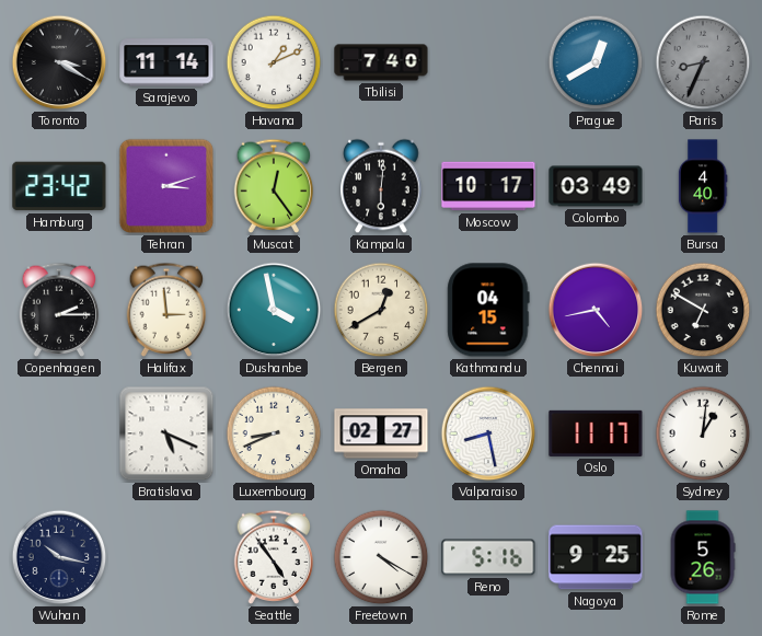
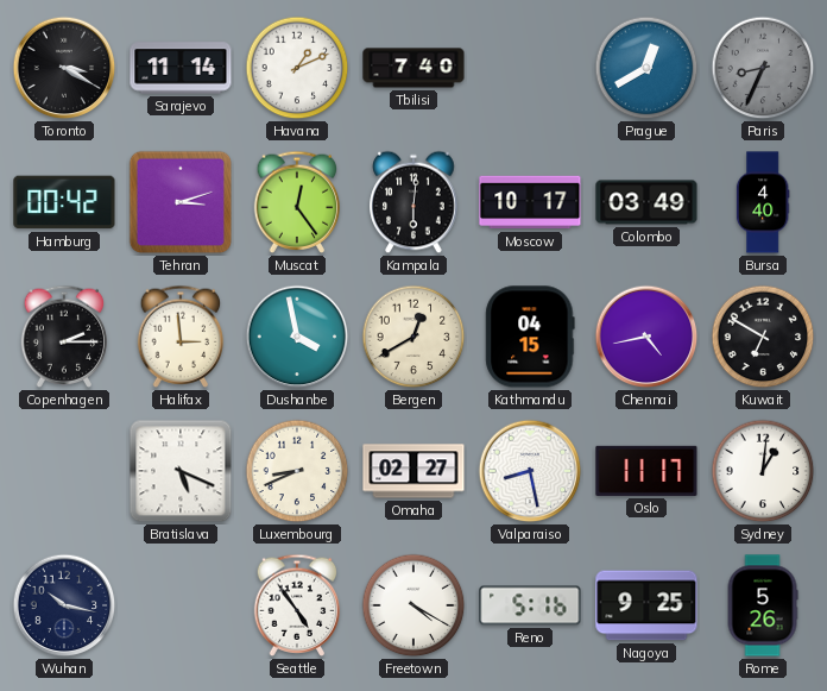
Hamburg: 23:42 -> 00:42
